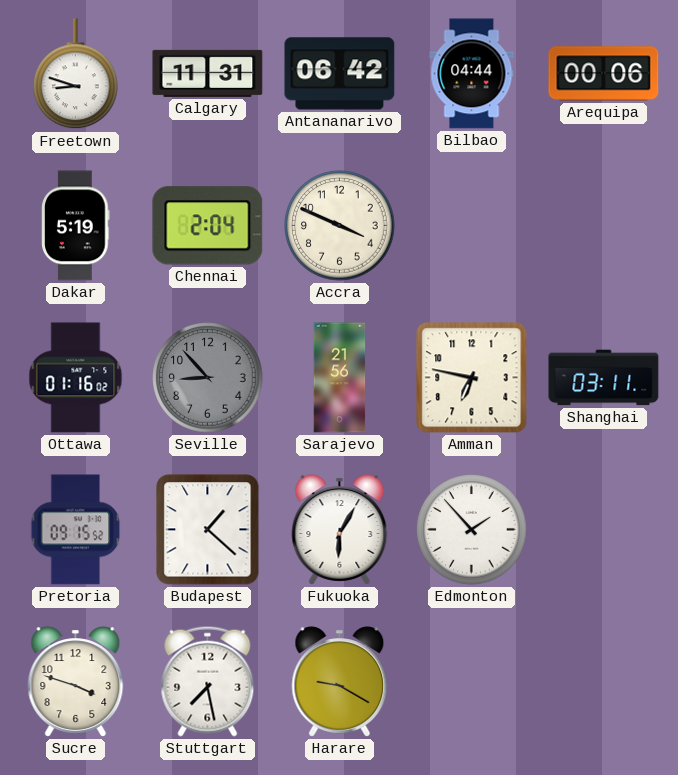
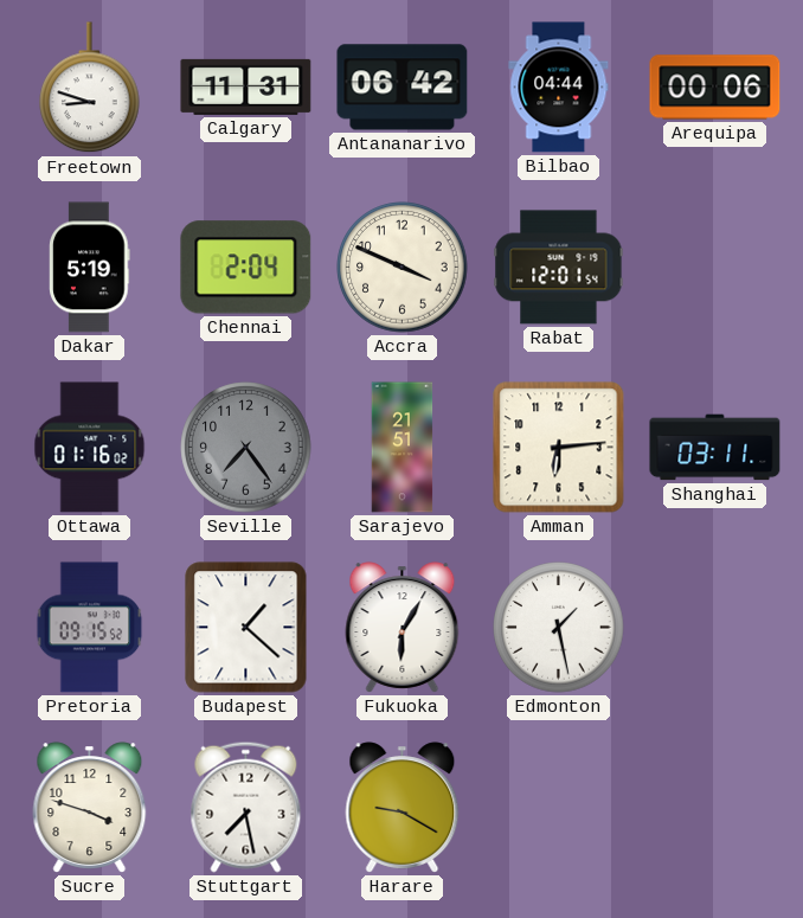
Rabat: none -> 12:01
Seville: 8:53 -> 7:24
Sarajevo: 21:56 -> 21:51
Amman: 6:47 -> 6:14
Edmonton: 1:53 -> 1:28
